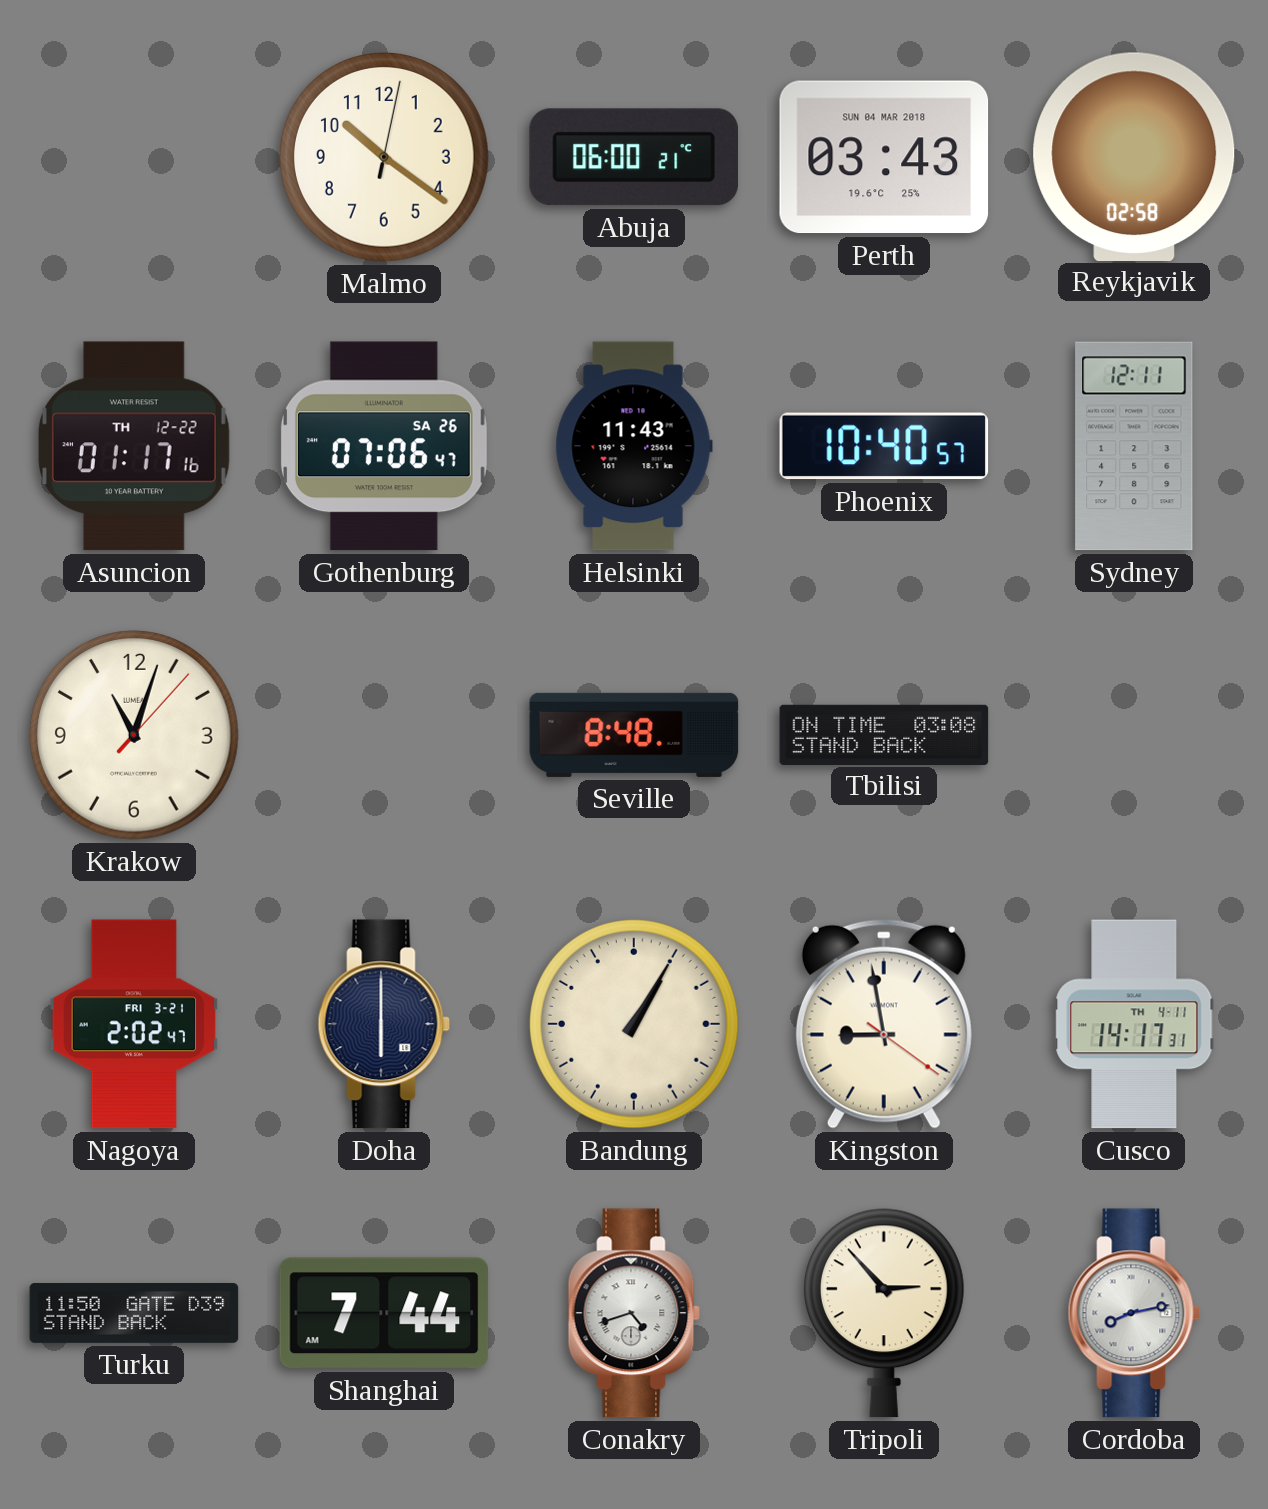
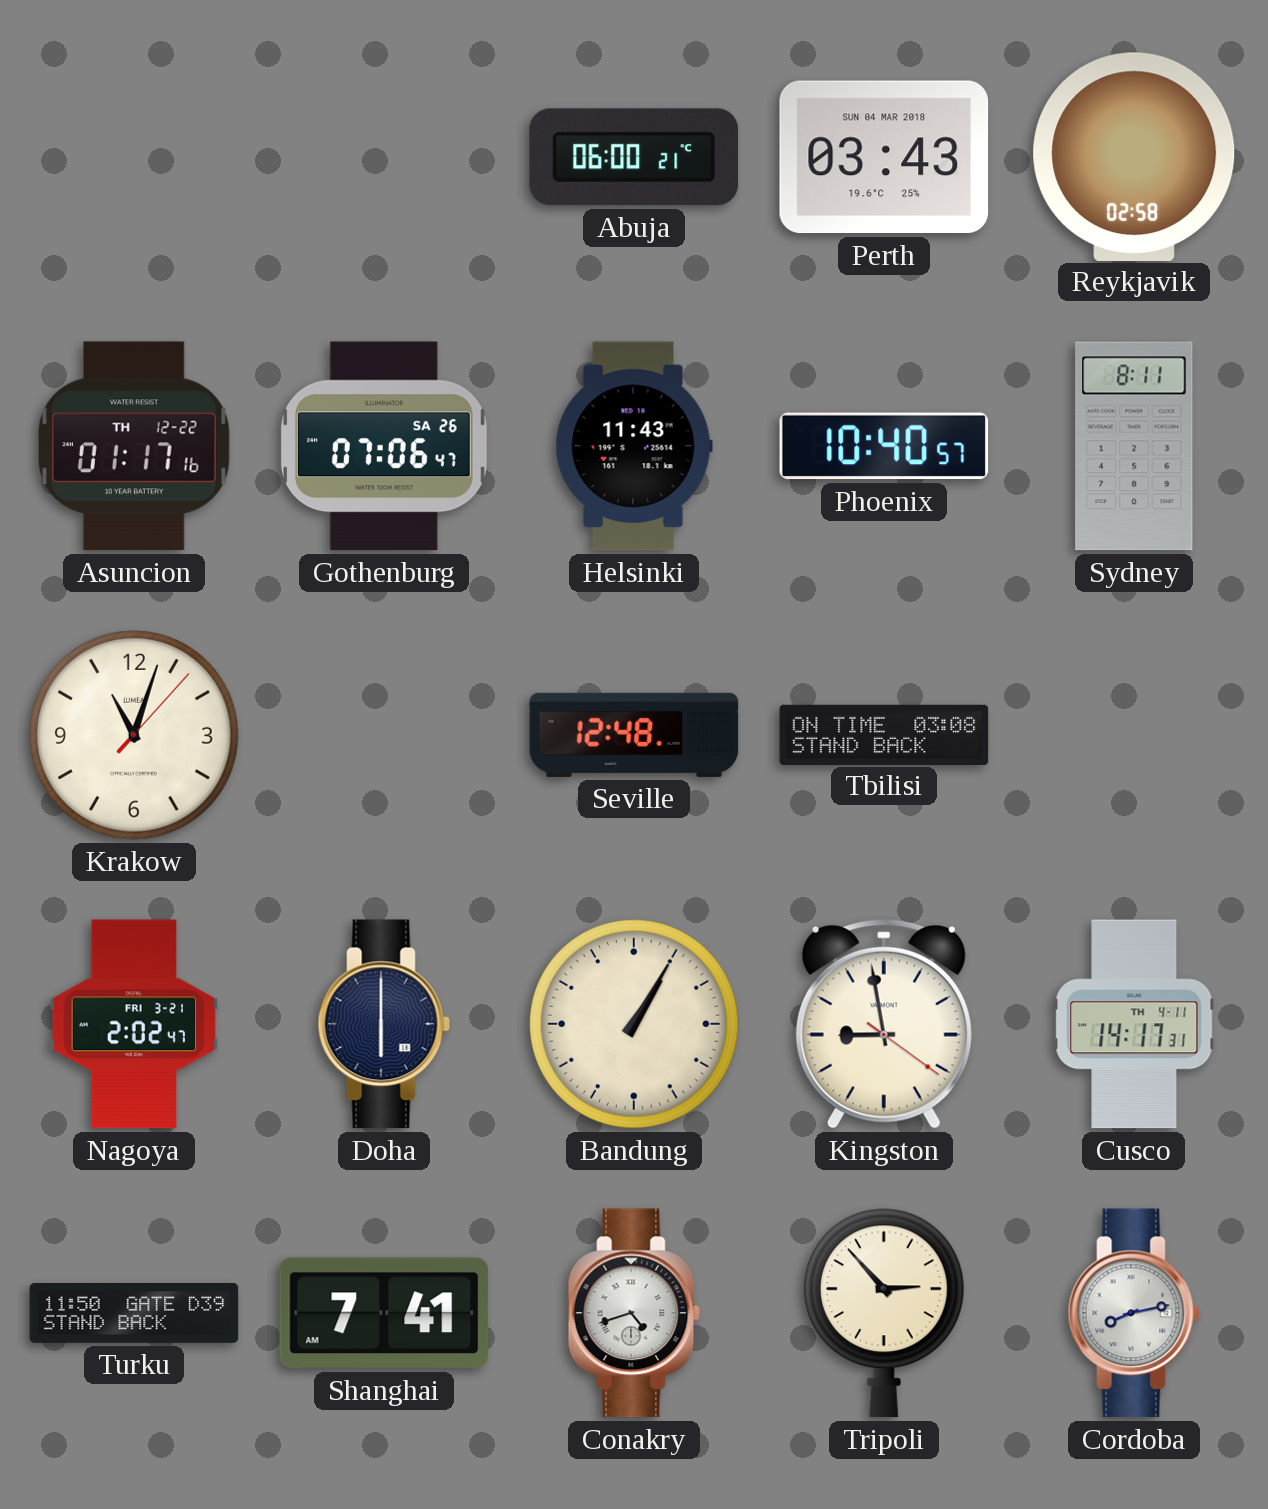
Malmo: 10:21 -> none
Sydney: 12:11 -> 8:11
Seville: 8:48 -> 12:48
Shanghai: 7:44 -> 7:41
